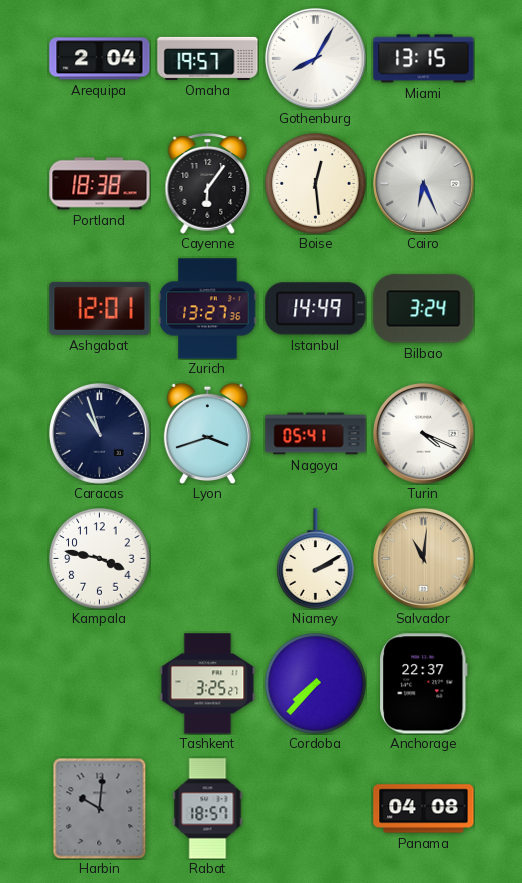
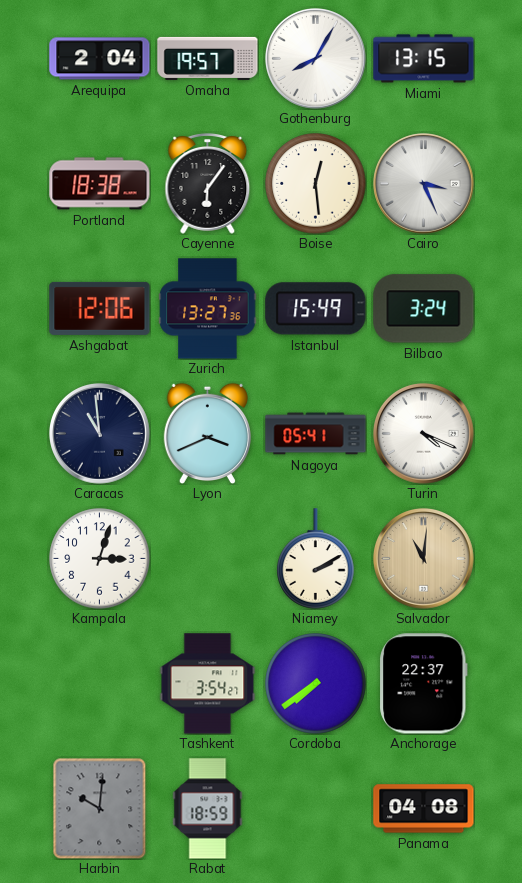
Cairo: 6:26 -> 3:26
Ashgabat: 12:01 -> 12:06
Istanbul: 14:49 -> 15:49
Caracas: 10:57 -> 10:59
Lyon: 3:42 -> 3:41
Kampala: 3:47 -> 3:03
Tashkent: 3:25 -> 3:54
Cordoba: 7:37 -> 7:39
Rabat: 18:57 -> 18:59
